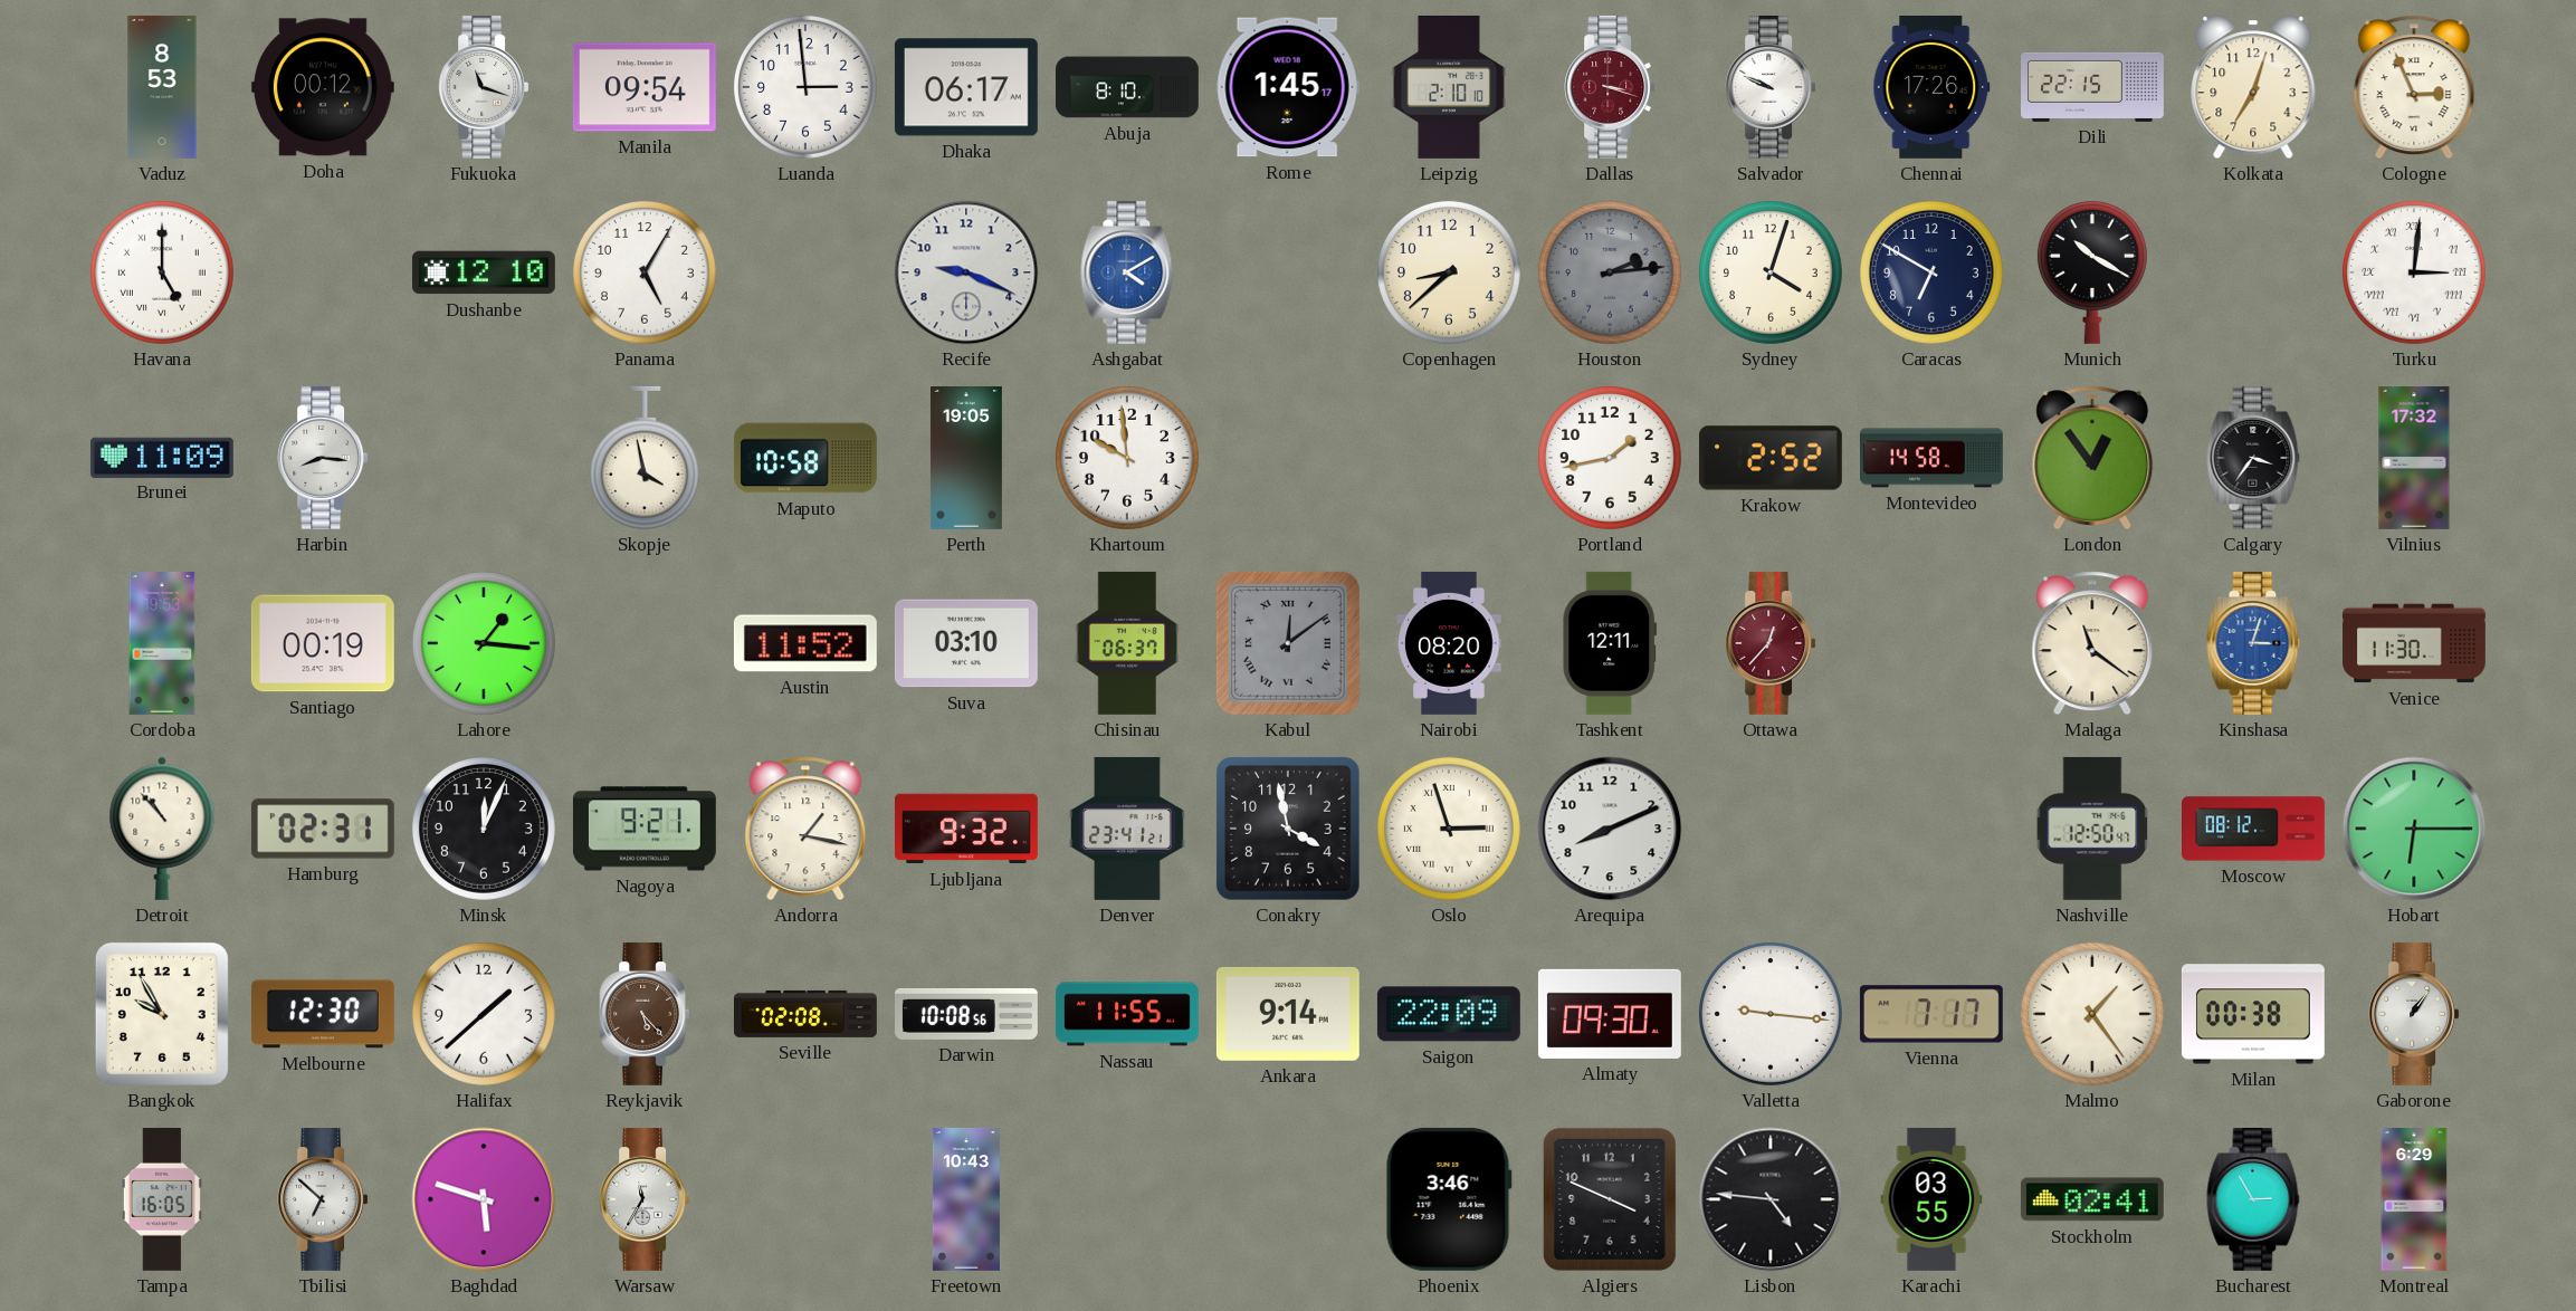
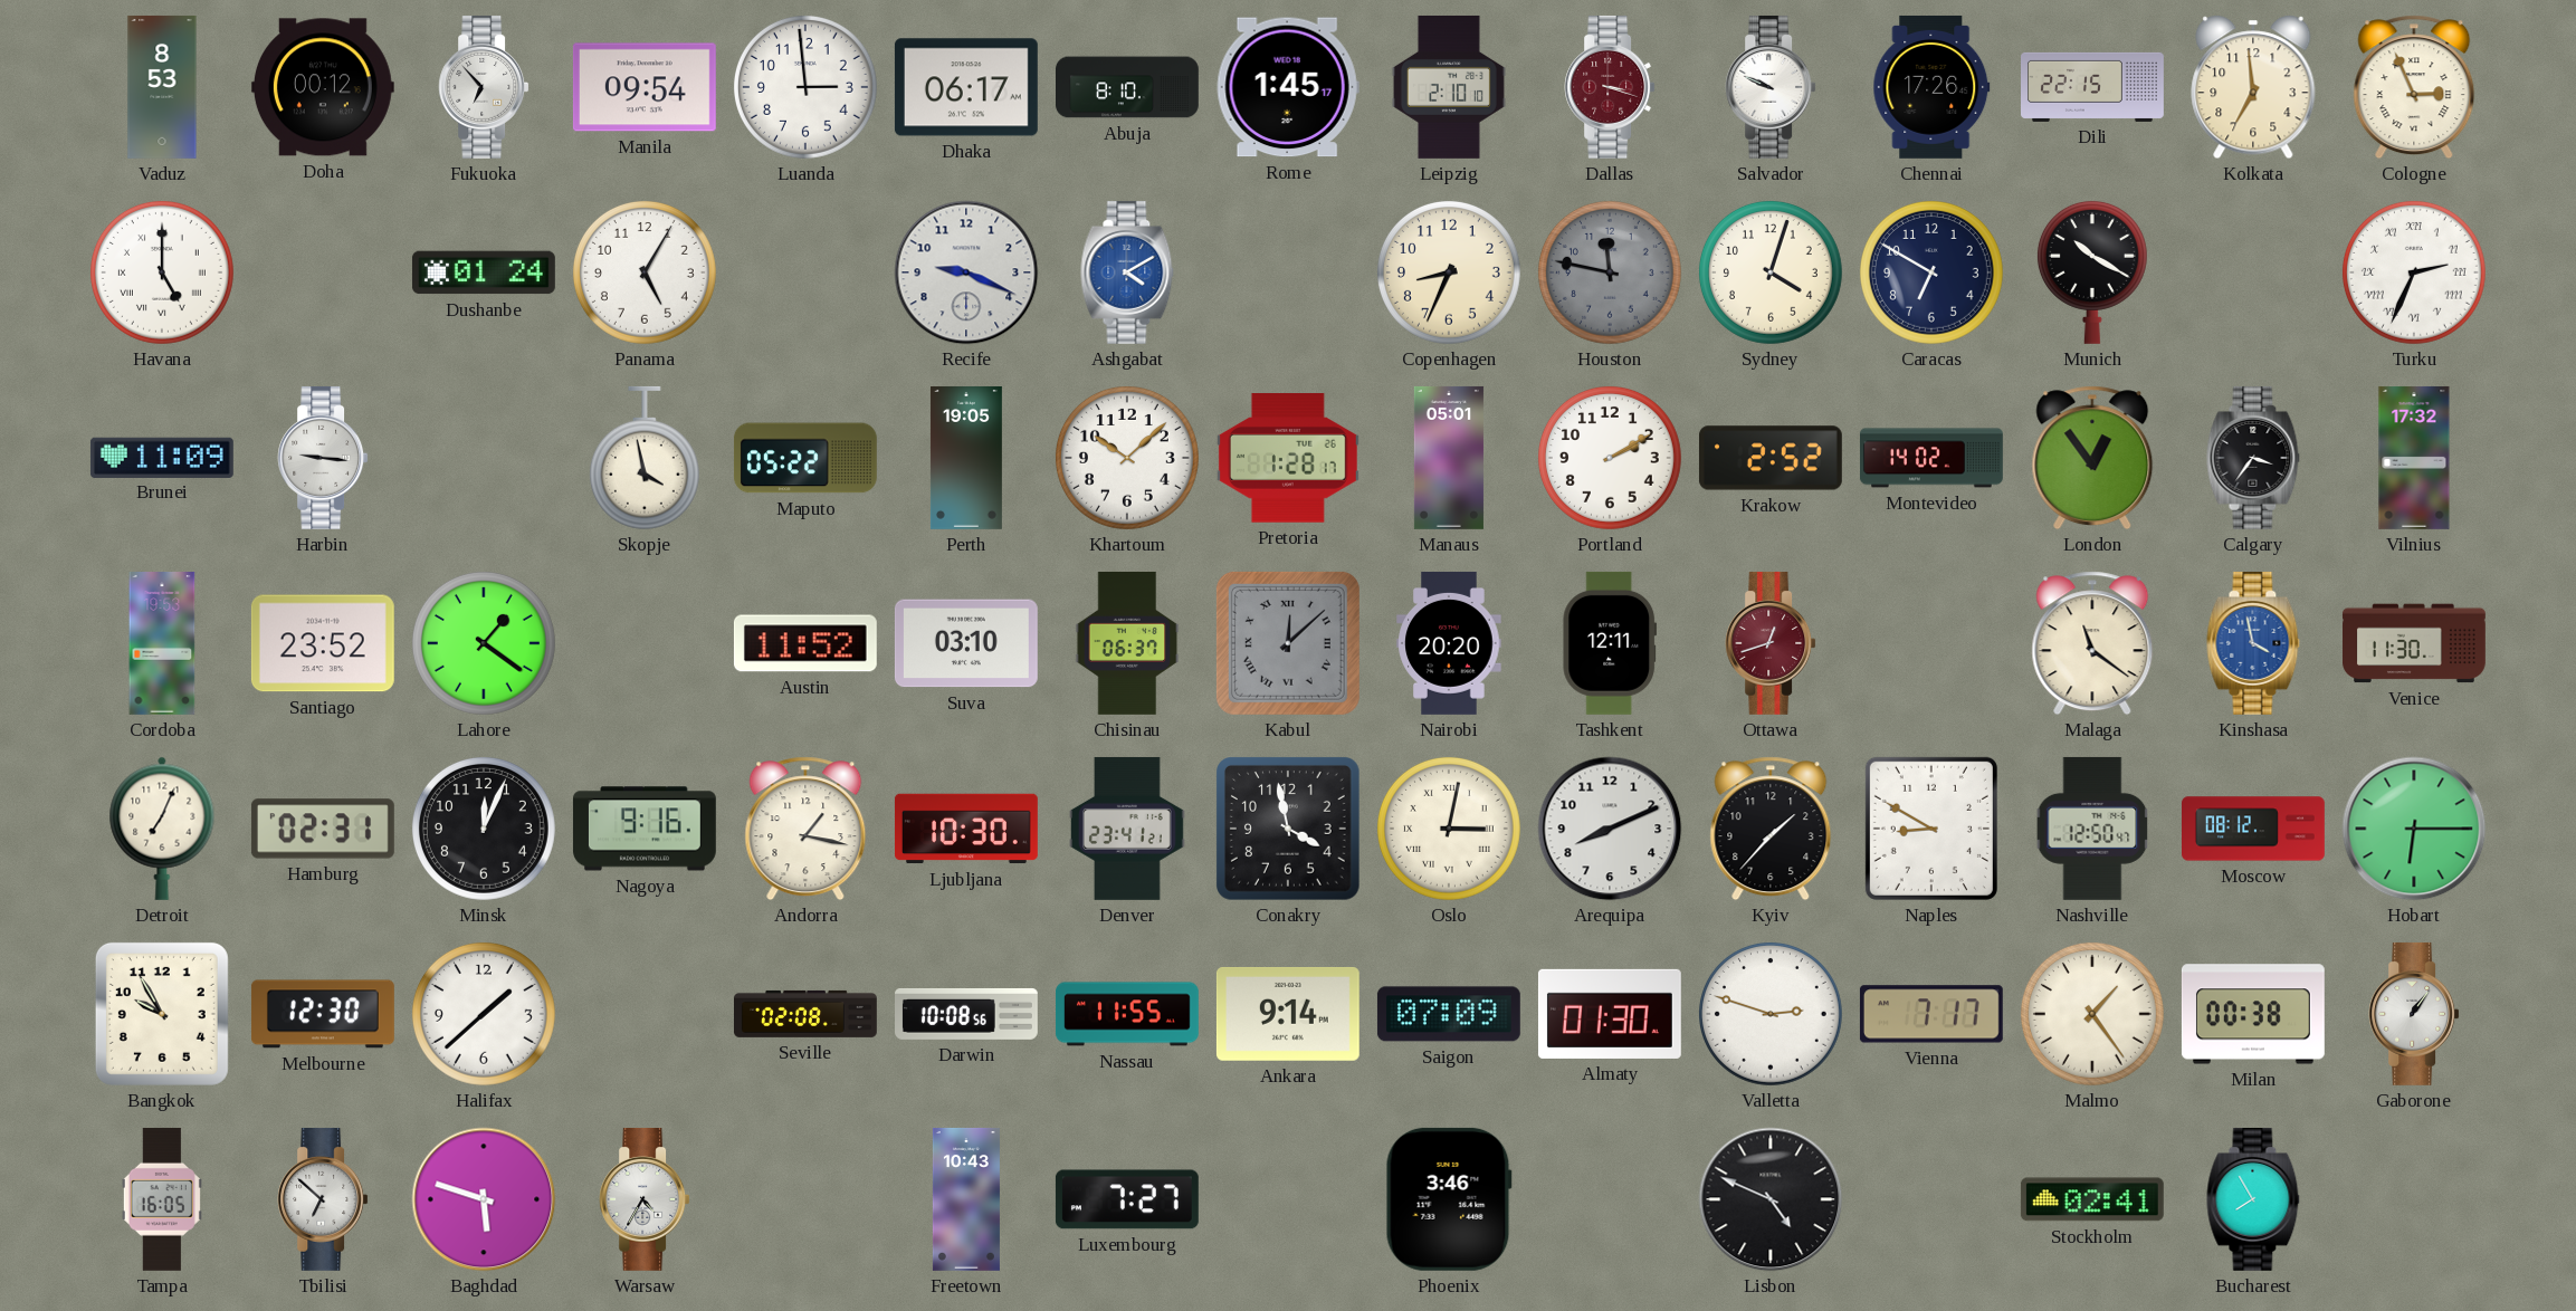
Fukuoka: 11:18 -> 6:53
Kolkata: 7:03 -> 6:59
Dushanbe: 12:10 -> 01:24
Copenhagen: 8:38 -> 8:34
Houston: 2:14 -> 11:47
Turku: 3:01 -> 2:34
Harbin: 8:16 -> 9:16
Maputo: 10:58 -> 05:22
Khartoum: 9:59 -> 10:08
Pretoria: none -> 1:28
Manaus: none -> 05:01
Portland: 1:43 -> 2:10
Montevideo: 14:58 -> 14:02
Santiago: 00:19 -> 23:52
Lahore: 1:16 -> 1:21
Kabul: 12:09 -> 12:08
Nairobi: 08:20 -> 20:20
Ottawa: 12:37 -> 12:42
Kinshasa: 3:03 -> 3:58
Detroit: 10:53 -> 7:04
Nagoya: 9:21 -> 9:16
Ljubljana: 9:32 -> 10:30
Oslo: 2:57 -> 3:02
Kyiv: none -> 1:37
Naples: none -> 8:50
Reykjavik: 5:23 -> none
Saigon: 22:09 -> 07:09
Almaty: 09:30 -> 01:30
Valletta: 9:16 -> 2:48
Warsaw: 11:35 -> 4:35
Luxembourg: none -> 7:27
Algiers: 3:49 -> none
Lisbon: 4:46 -> 4:49
Karachi: 03:55 -> none
Bucharest: 2:55 -> 7:55
Montreal: 6:29 -> none
